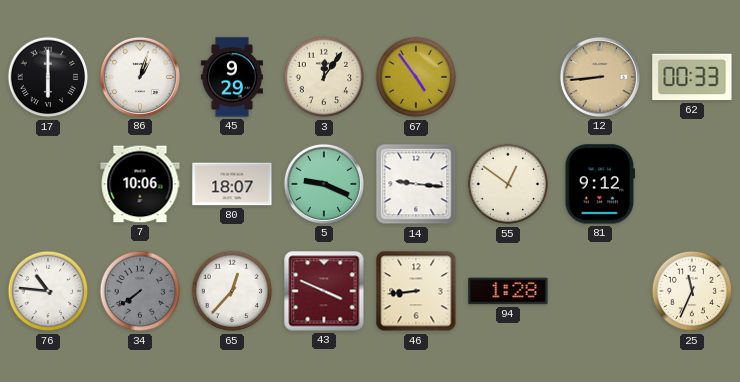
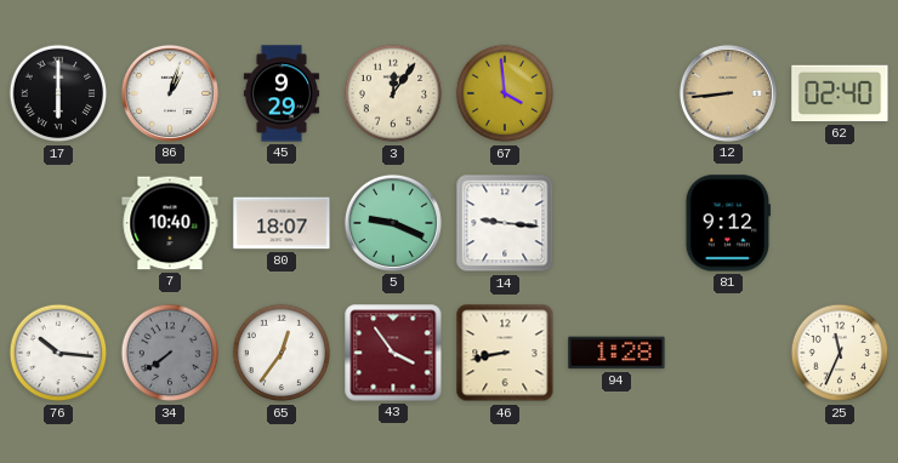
67: 4:54 -> 3:59
62: 00:33 -> 02:40
7: 10:06 -> 10:40
55: 12:51 -> none
76: 10:46 -> 10:16
65: 12:37 -> 12:36
43: 3:49 -> 3:54
46: 8:44 -> 8:43
